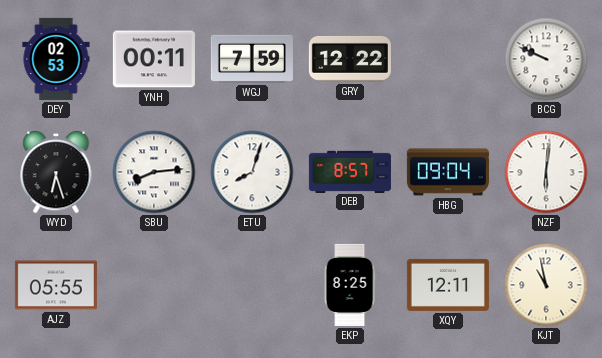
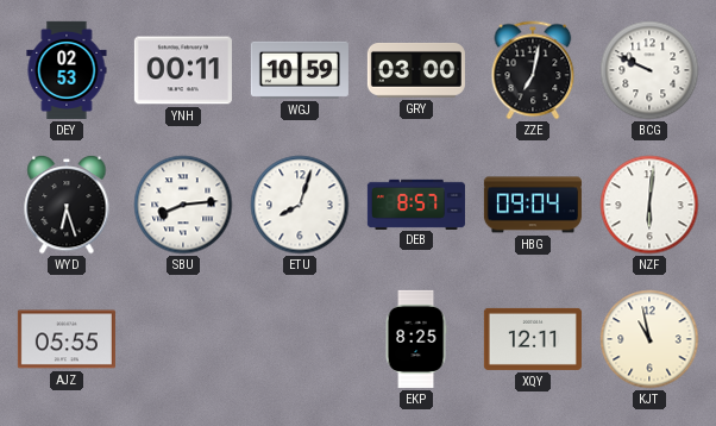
WGJ: 7:59 -> 10:59
GRY: 12:22 -> 03:00
ZZE: none -> 7:02
